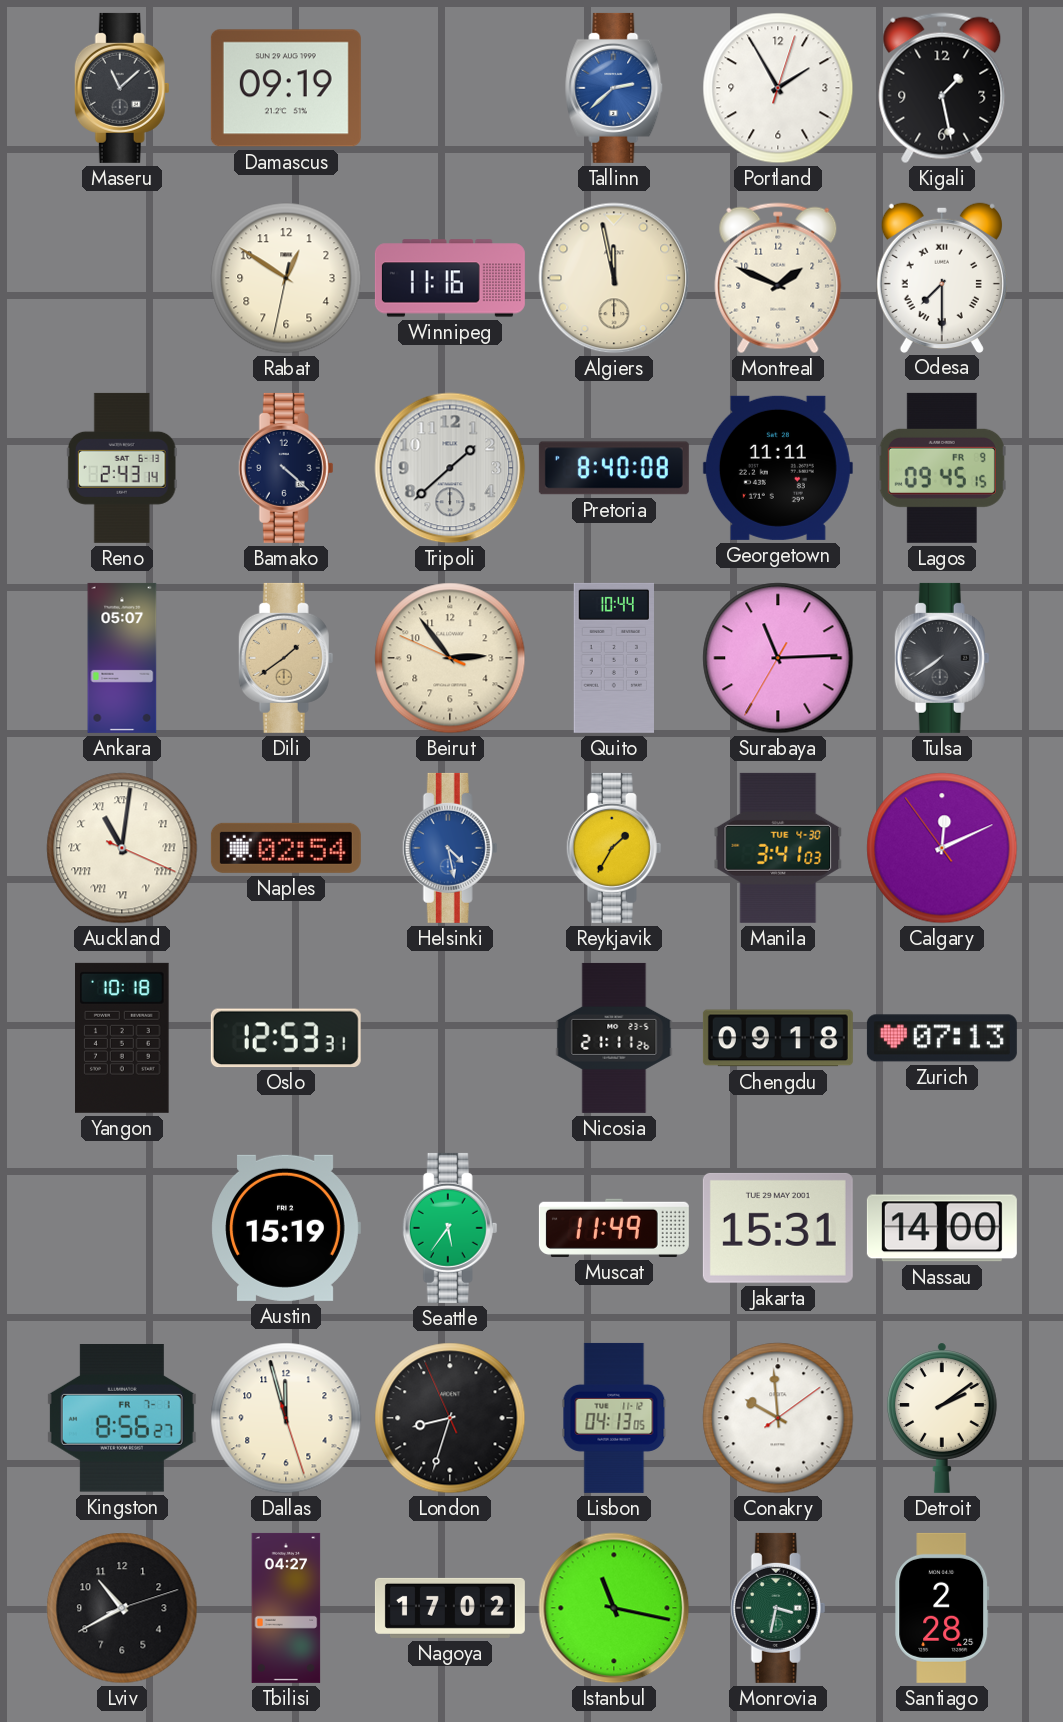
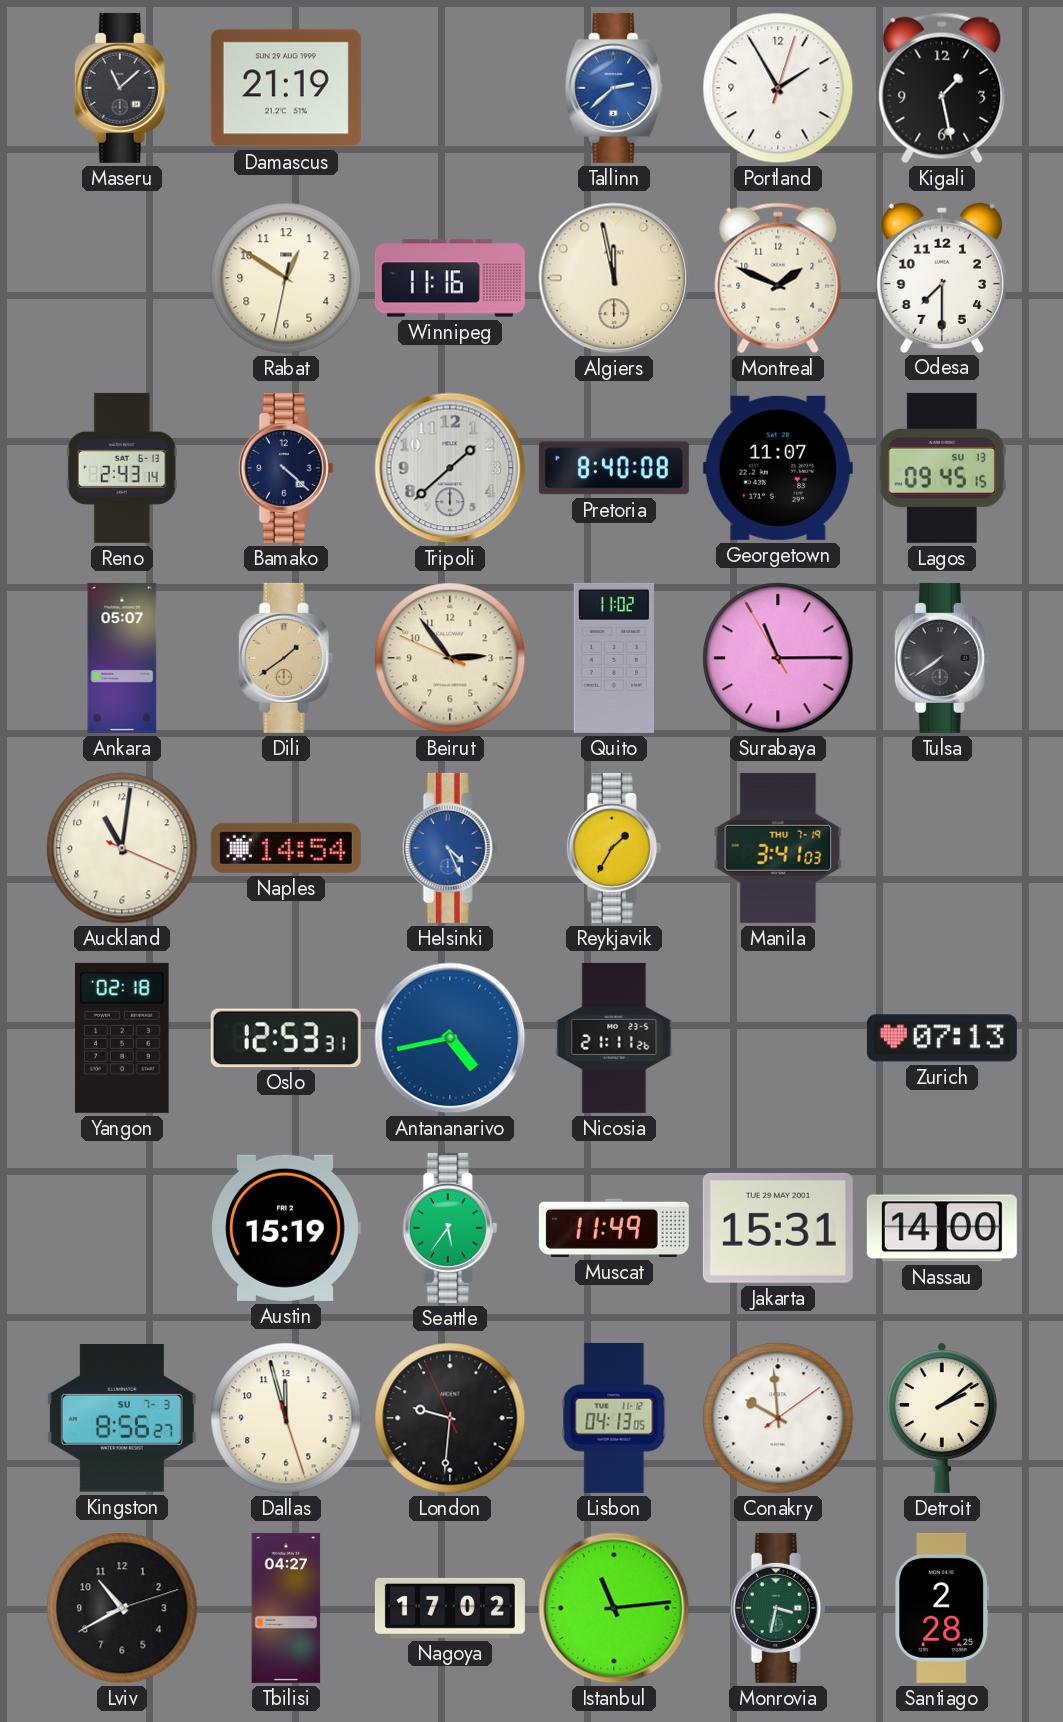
Damascus: 09:19 -> 21:19
Odesa numerals: Roman -> Arabic
Georgetown: 11:11 -> 11:07
Lagos date: FR 9 -> SU 13
Quito: 10:44 -> 11:02
Surabaya: 11:14:35 -> 11:14:55
Auckland numerals: Roman -> Arabic
Naples: 02:54 -> 14:54
Helsinki: 4:28 -> 4:26
Manila date: TUE 4-30 -> THU 7-19
Calgary: 12:10 -> none
Yangon: 10:18 -> 02:18
Antananarivo: none -> 4:43
Chengdu: 09:18 -> none
Kingston date: FR 7-1 -> SU 7-3
London: 8:32 -> 9:30
Istanbul: 11:17 -> 11:14
